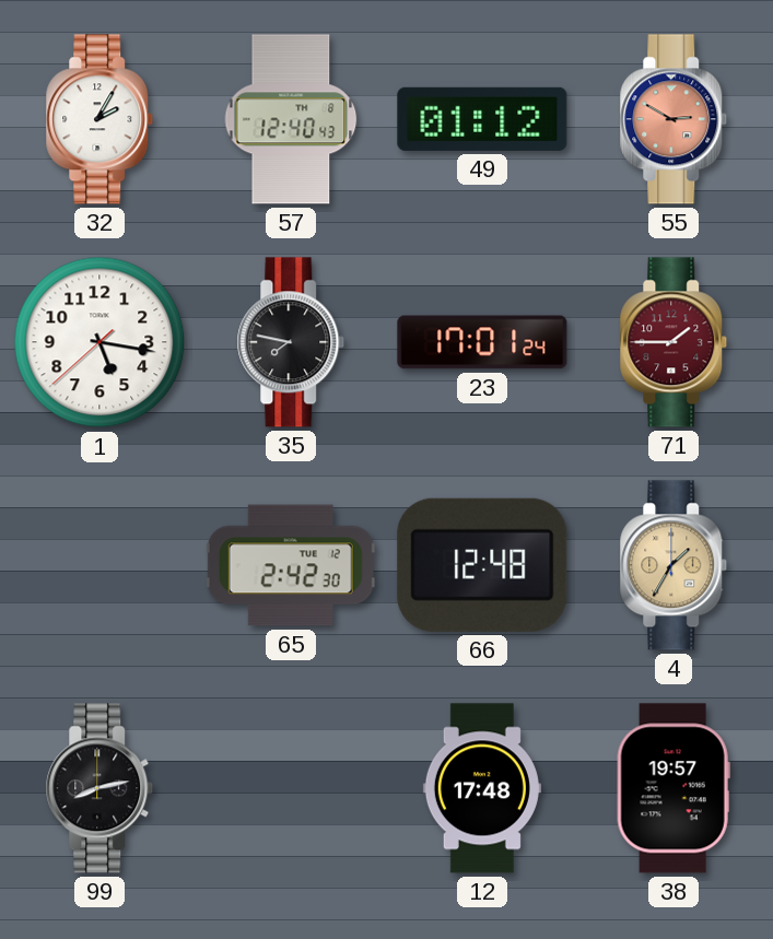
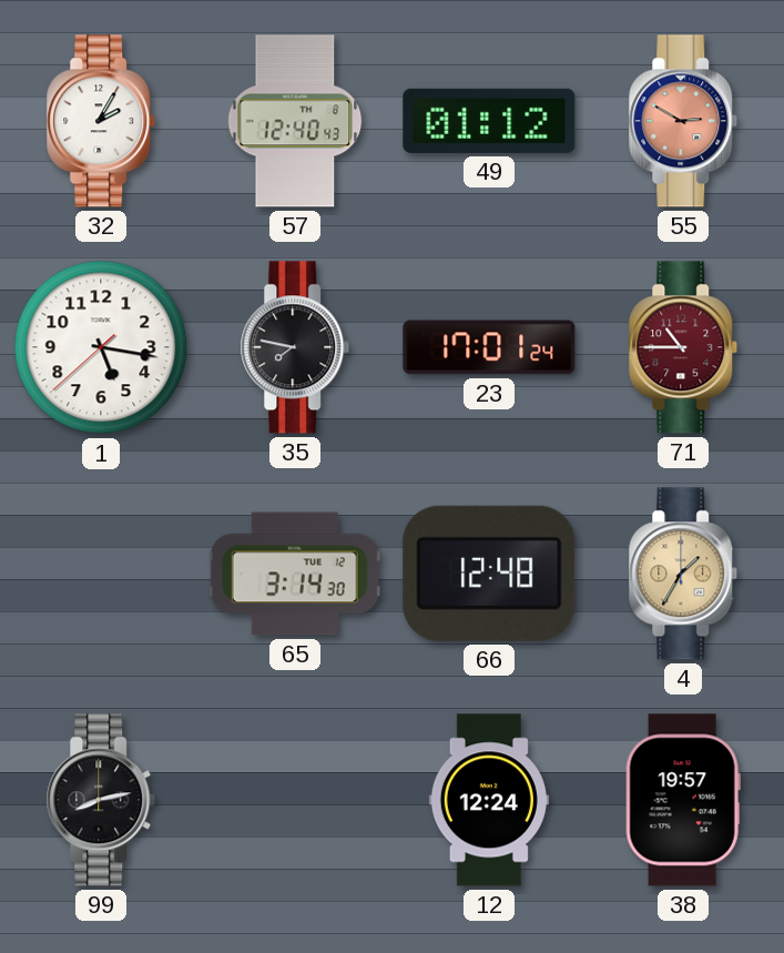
71: 1:45 -> 10:45
65: 2:42 -> 3:14
12: 17:48 -> 12:24
